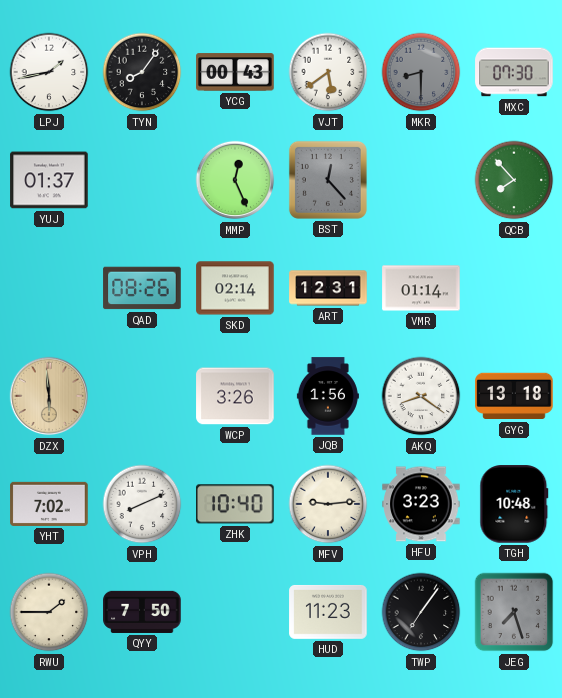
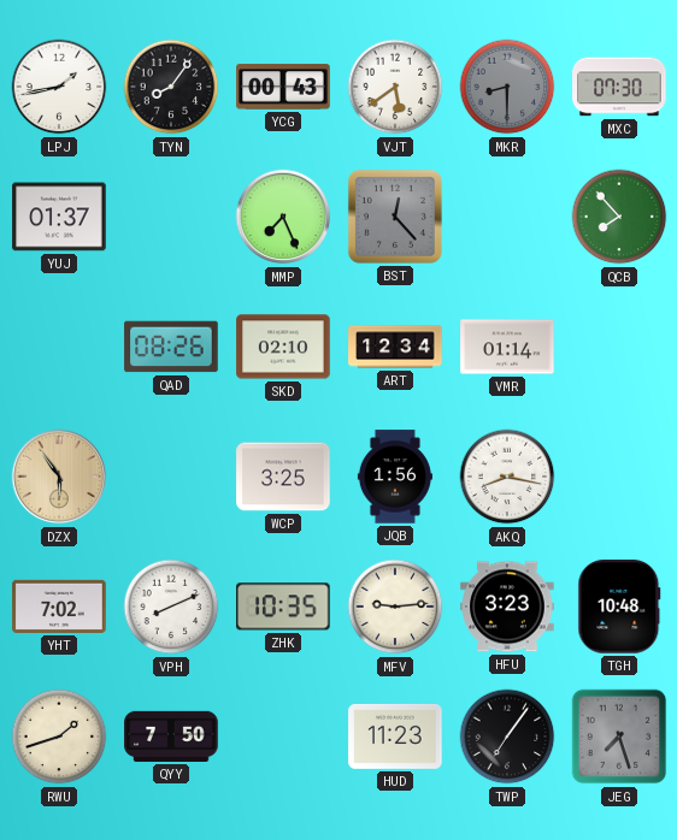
MMP: 12:26 -> 7:26
SKD: 02:14 -> 02:10
ART: 12:31 -> 12:34
DZX: 5:59 -> 5:54
WCP: 3:26 -> 3:25
AKQ: 8:21 -> 8:17
GYG: 13:18 -> none
ZHK: 10:40 -> 10:35
RWU: 1:45 -> 1:42
